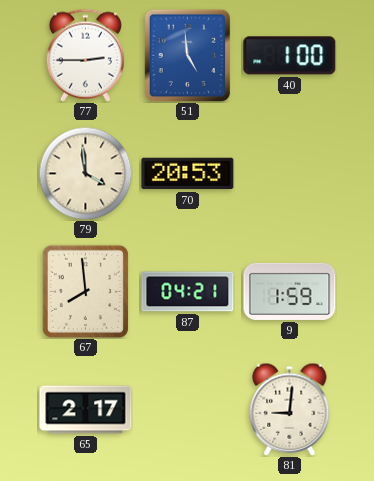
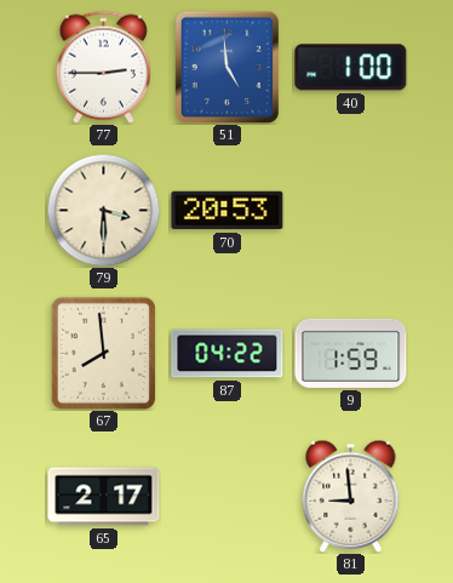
79: 3:59 -> 3:30
87: 04:21 -> 04:22
81: 9:01 -> 8:59
